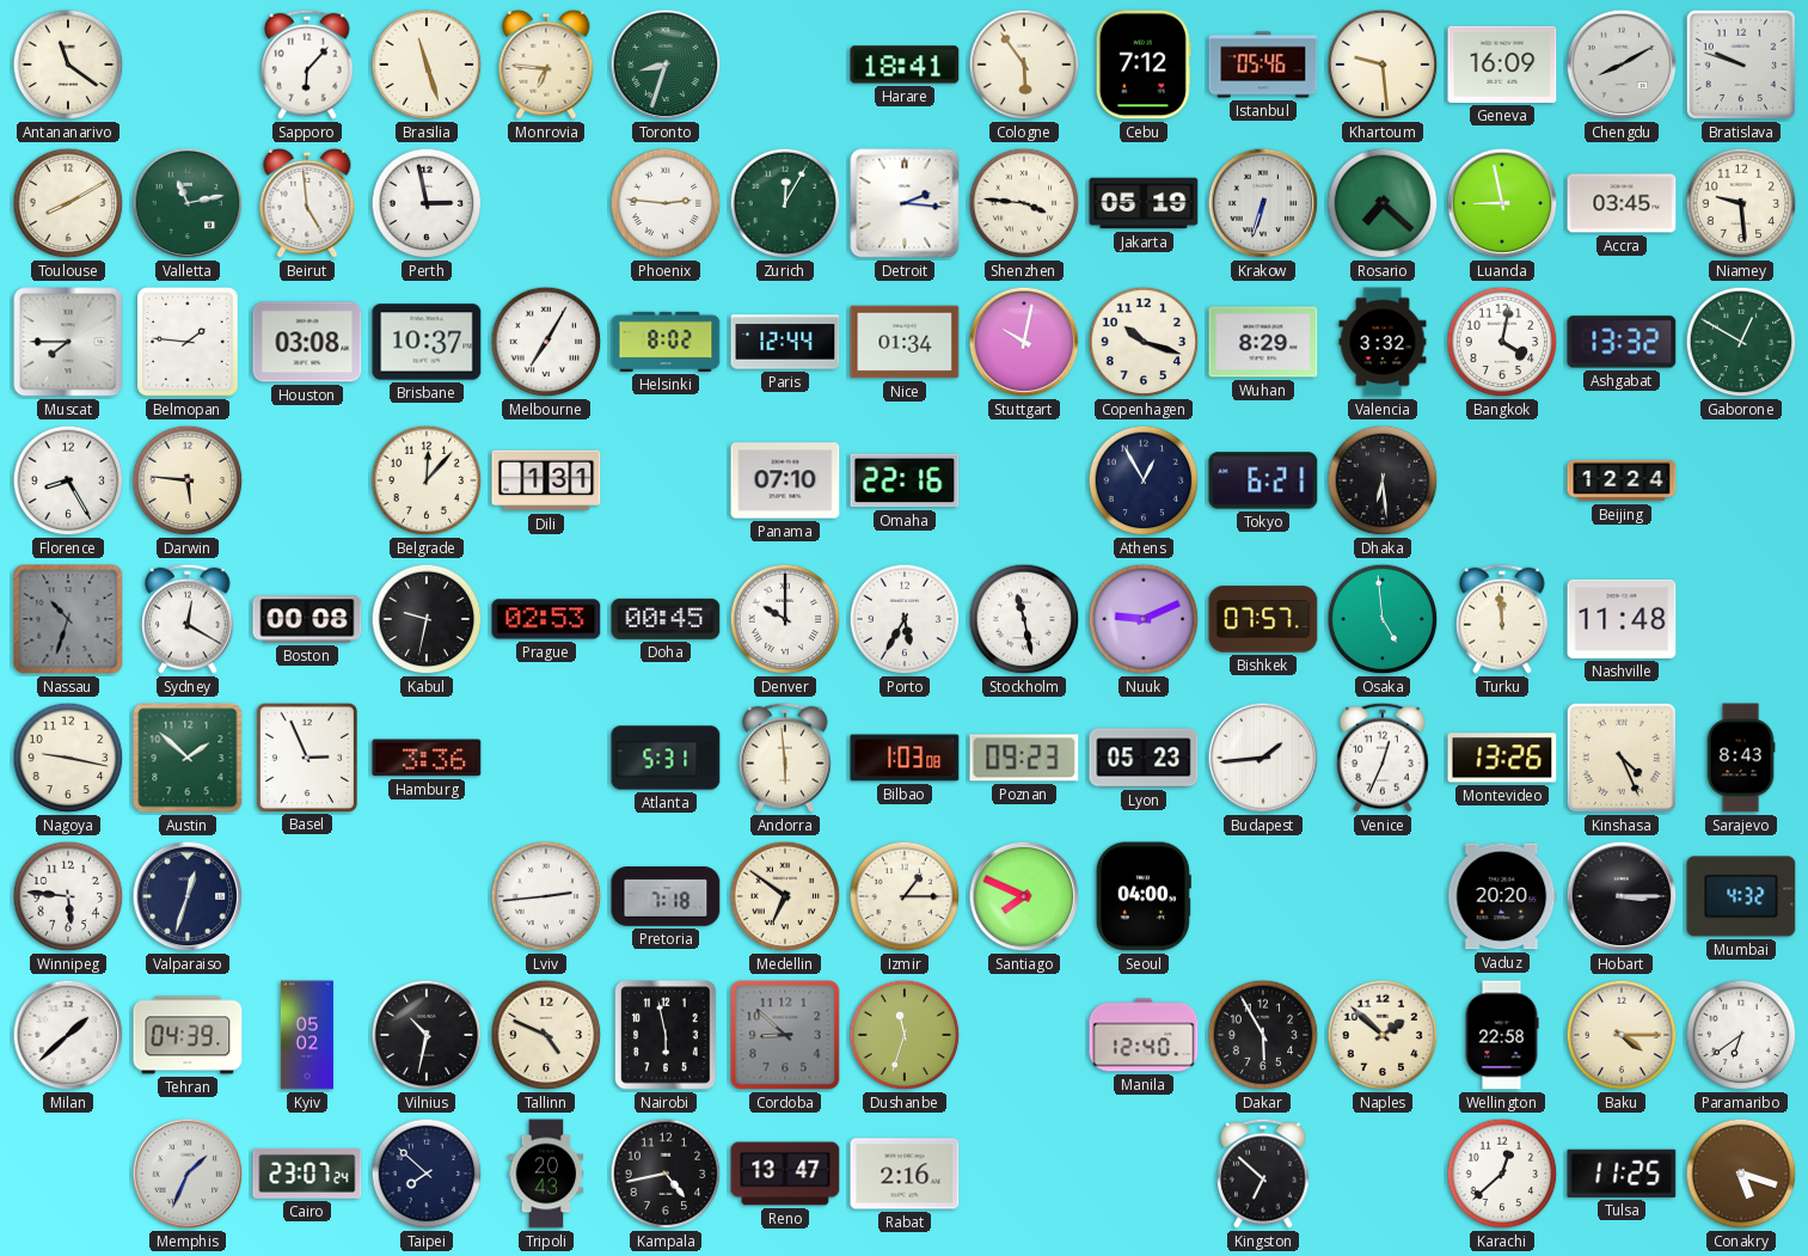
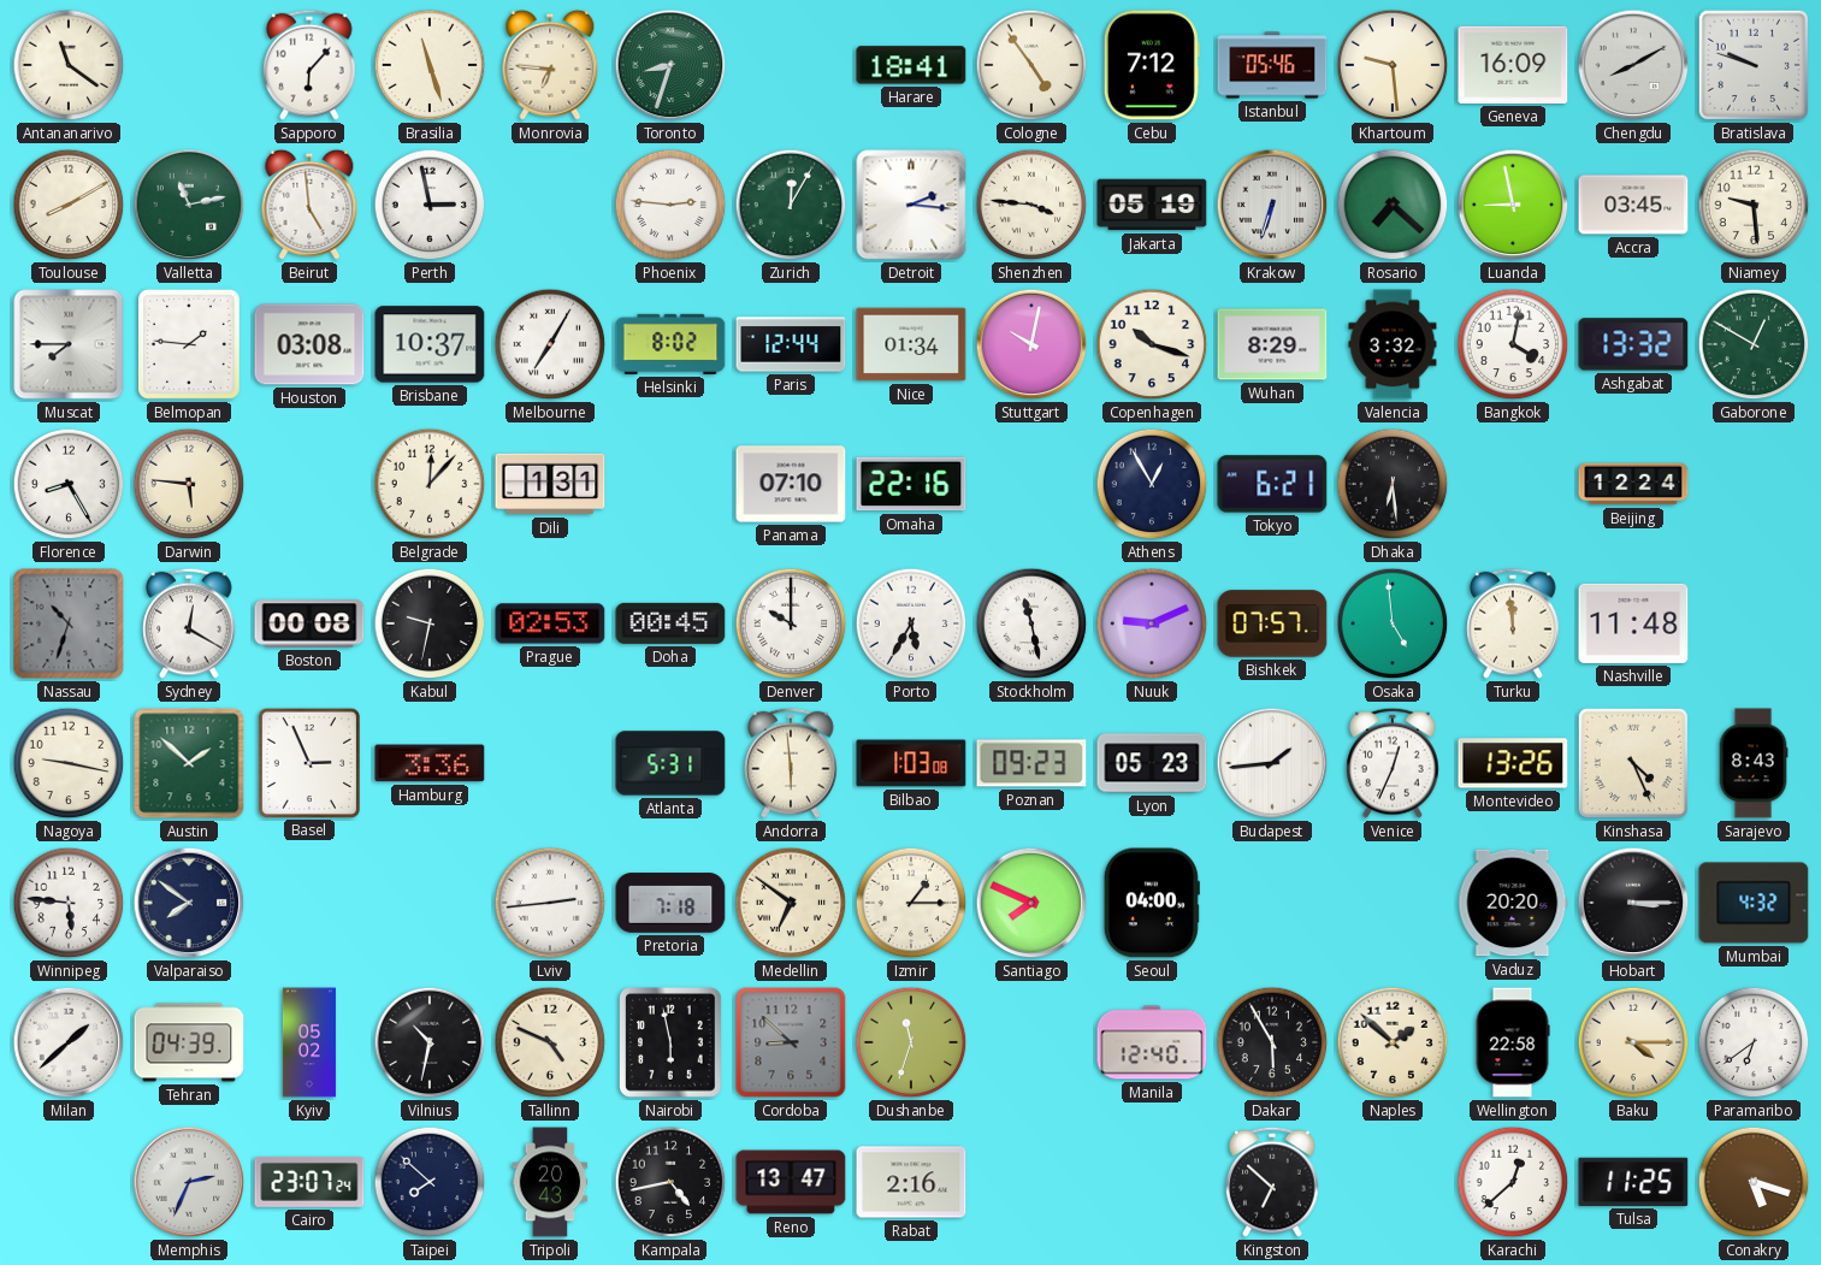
Cologne: 5:54 -> 4:54
Valparaiso: 12:33 -> 7:51
Memphis: 1:34 -> 2:34
